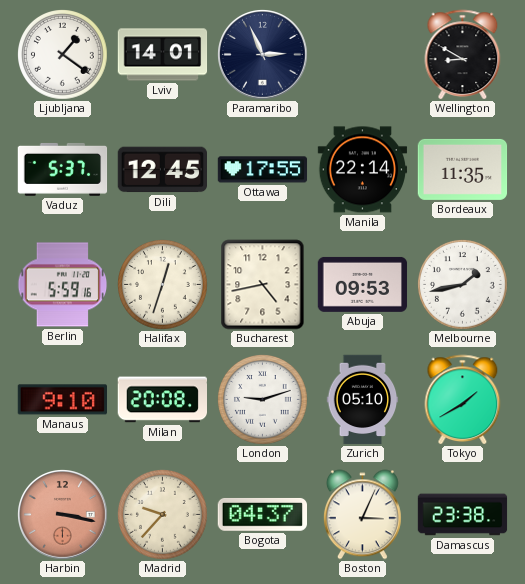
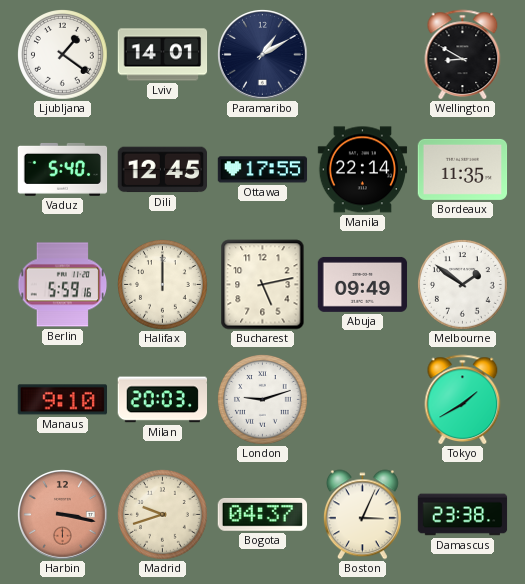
Paramaribo: 2:56 -> 1:10
Vaduz: 5:37 -> 5:40
Halifax: 12:33 -> 12:00
Bucharest: 4:43 -> 5:13
Abuja: 09:53 -> 09:49
Melbourne: 1:43 -> 1:51
Milan: 20:08 -> 20:03
Zurich: 05:10 -> none
Madrid: 9:37 -> 9:42
